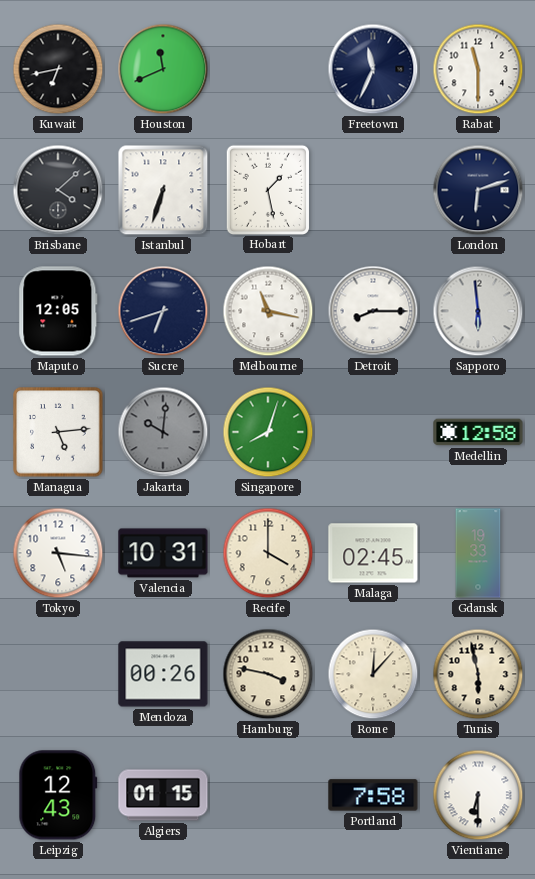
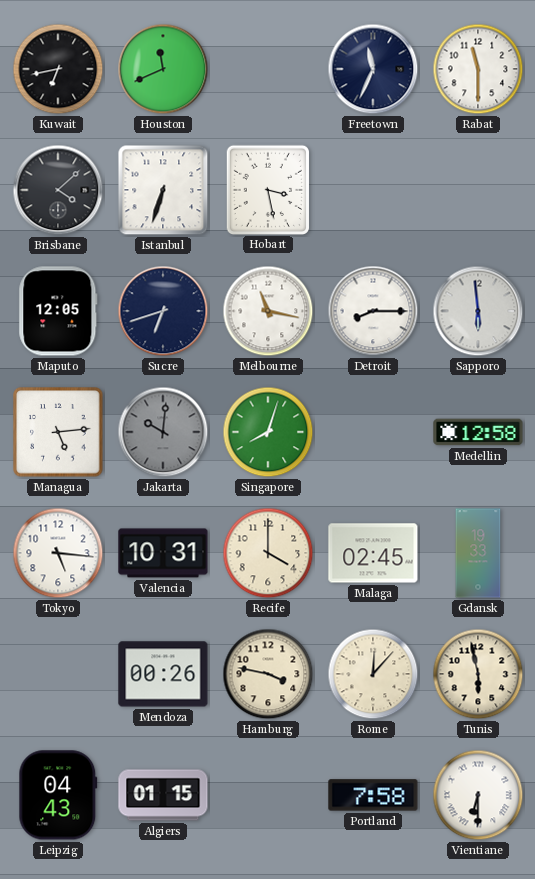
Hobart: 1:28 -> 3:28
London: 6:12 -> none
Leipzig: 12:43 -> 04:43
